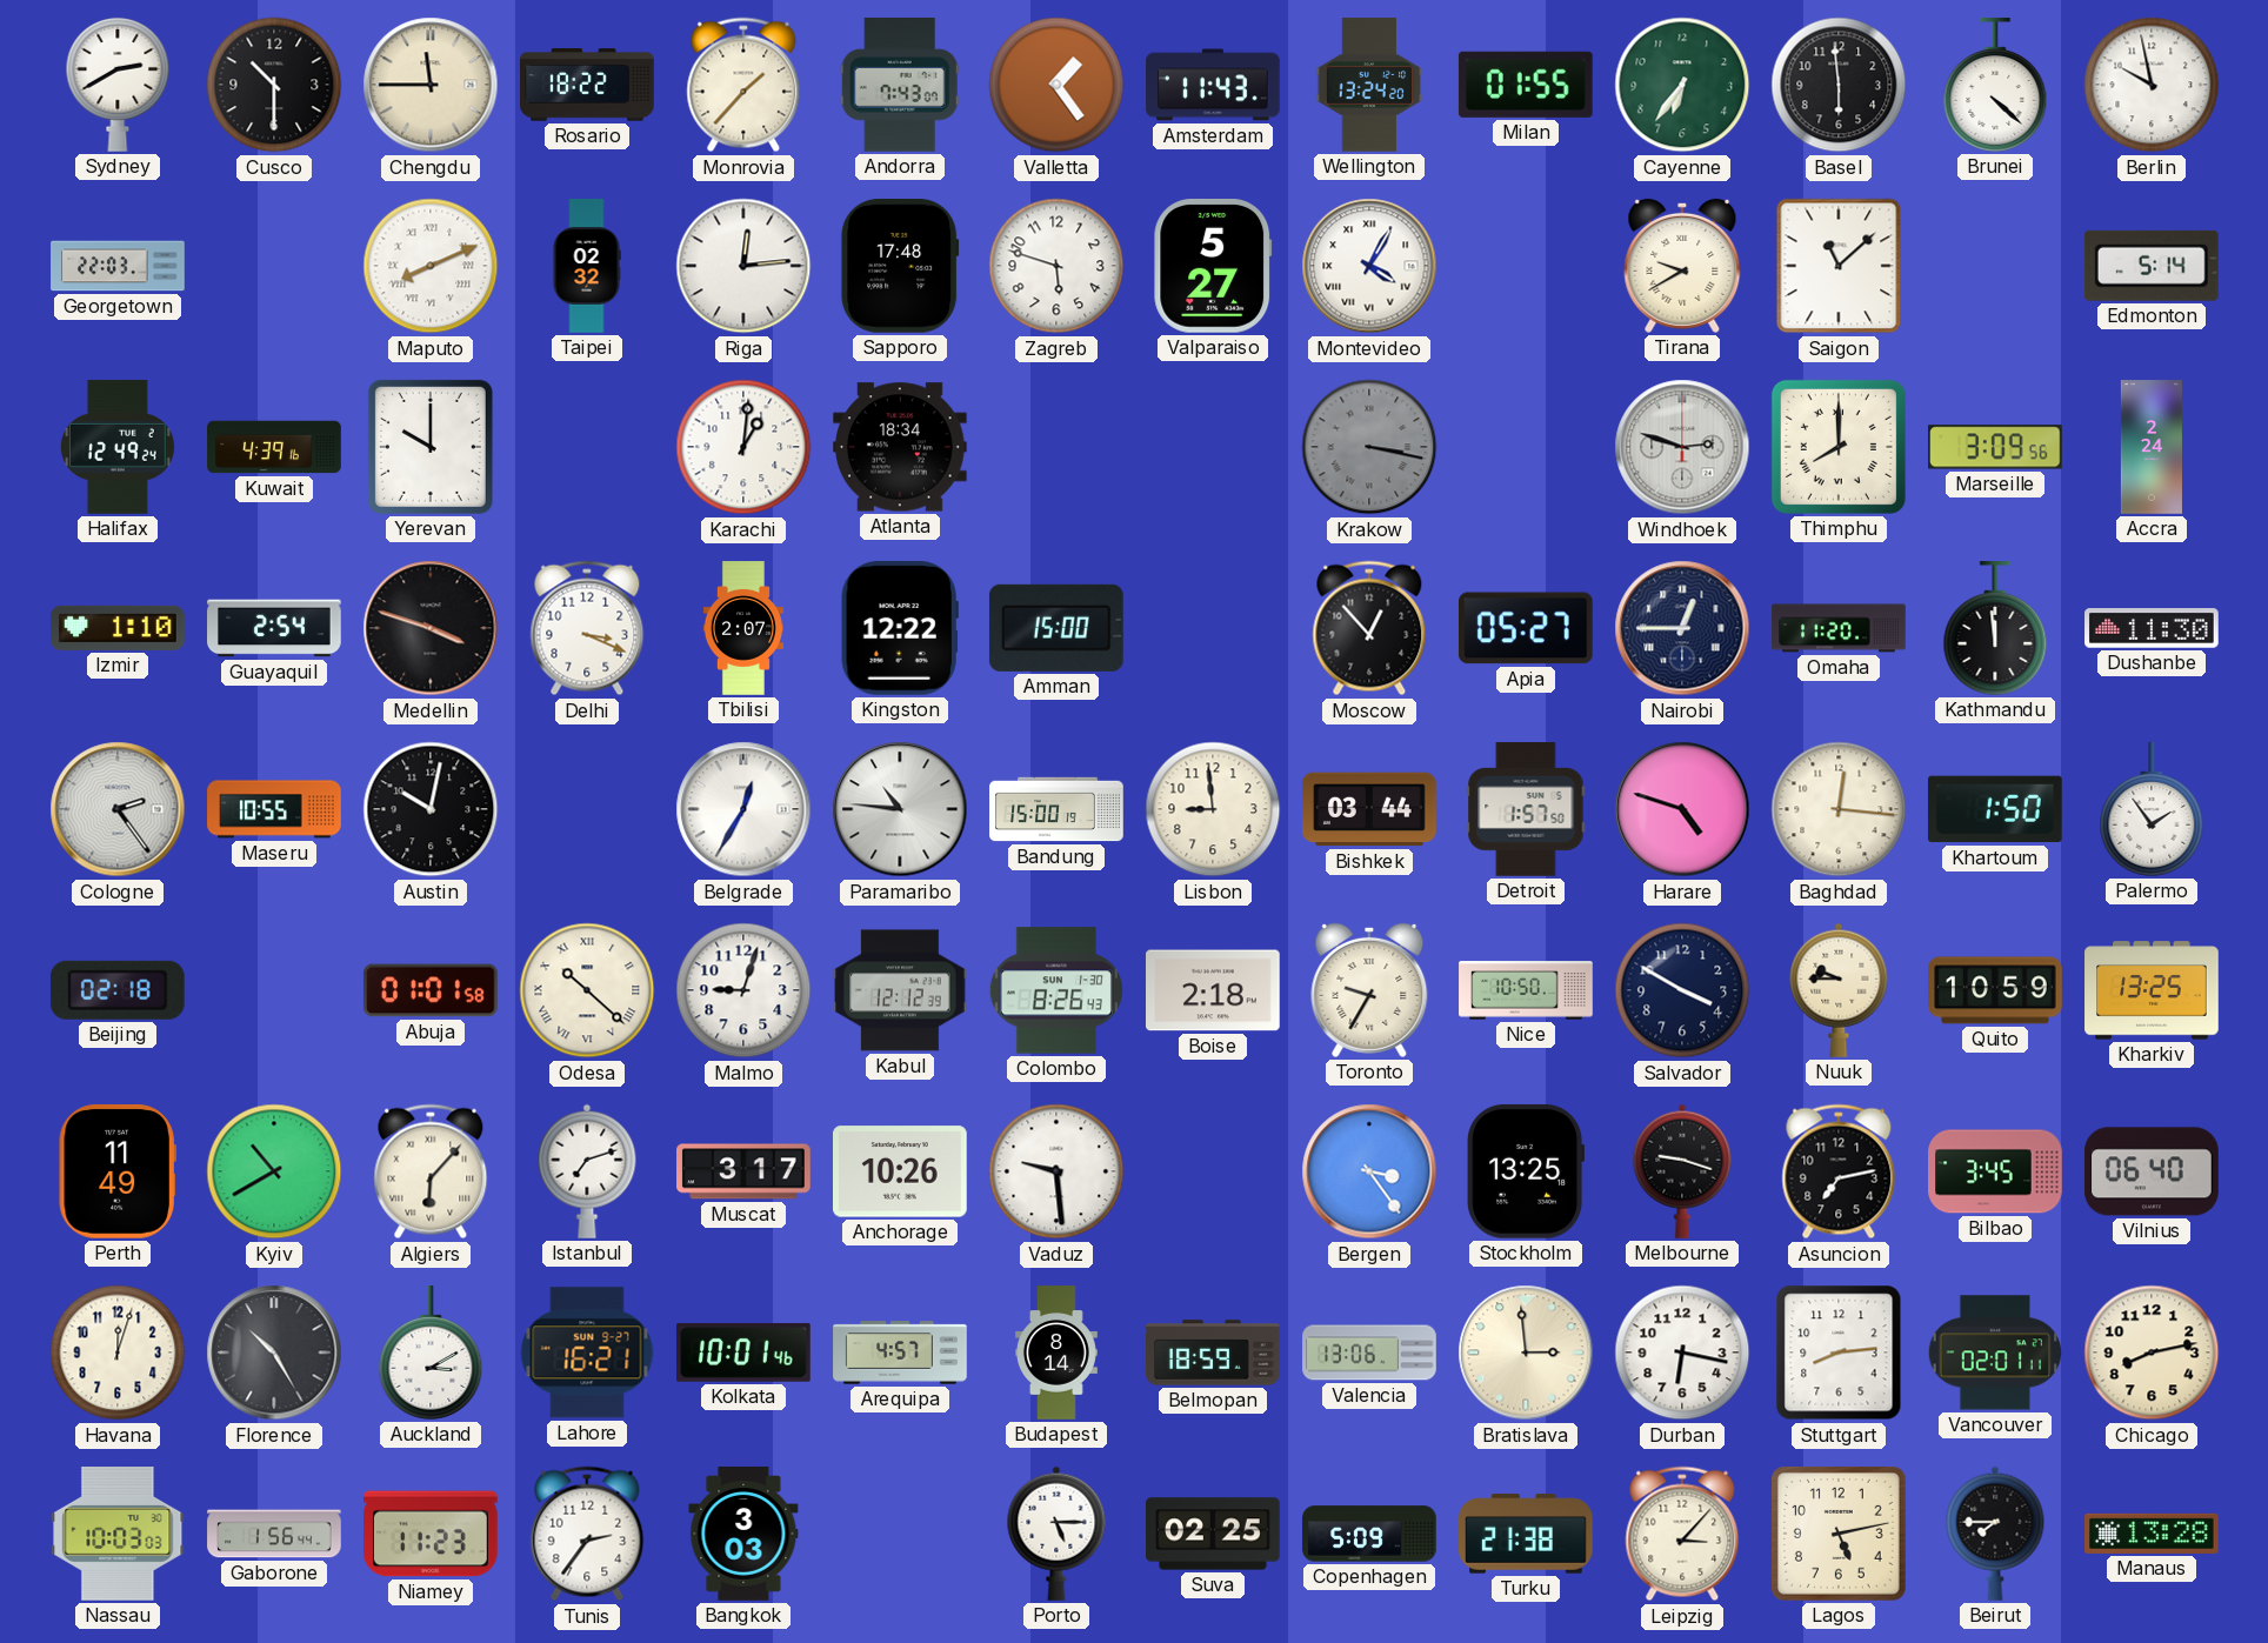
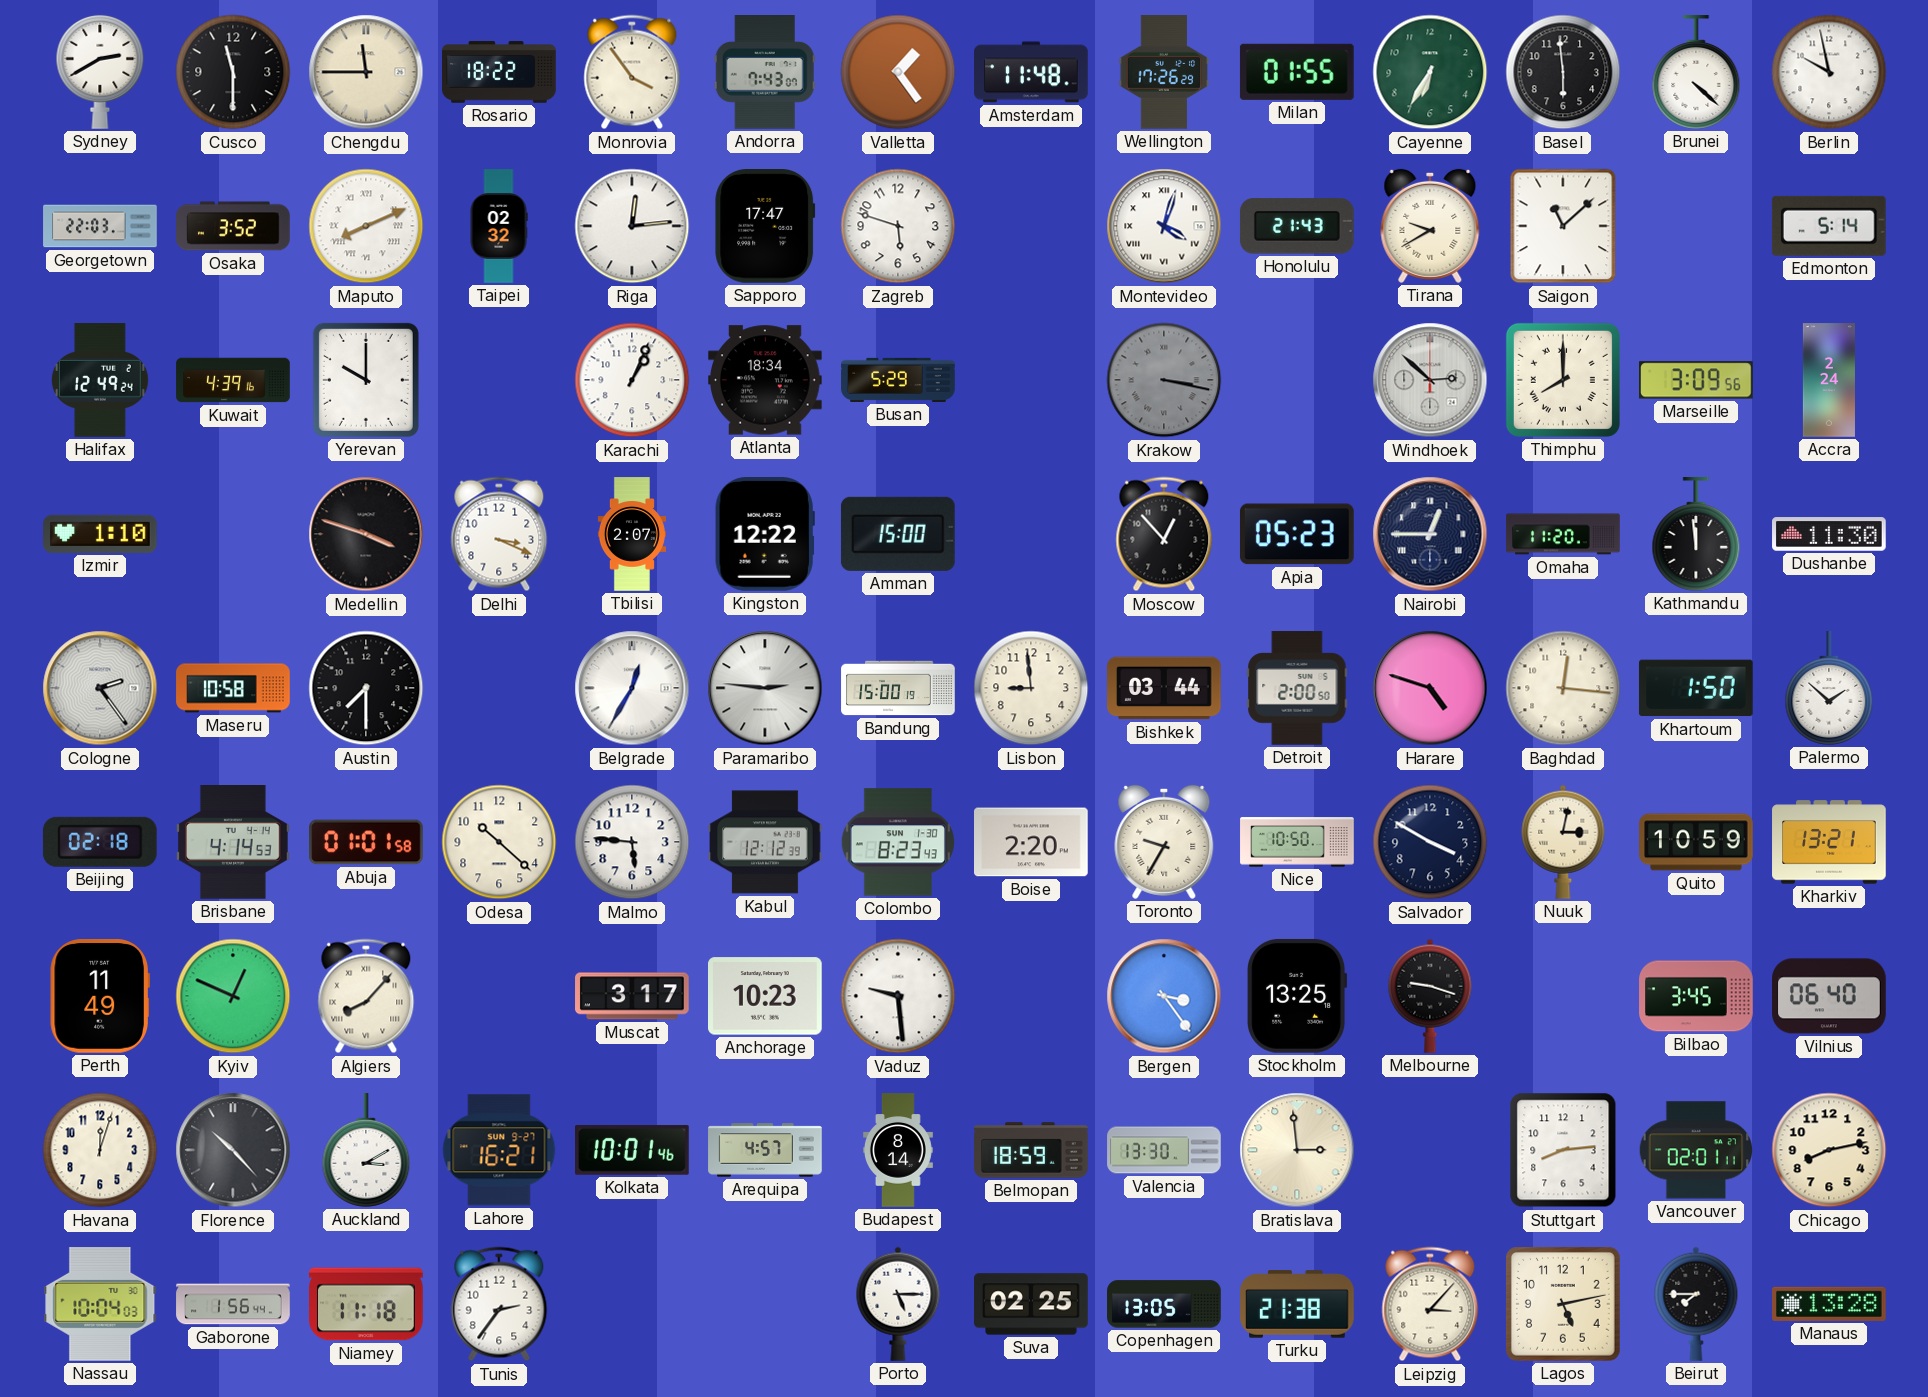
Cusco: 10:30 -> 11:30
Monrovia: 1:37 -> 3:54
Amsterdam: 11:43 -> 11:48
Wellington: 13:24 -> 17:26
Cayenne: 6:36 -> 6:35
Osaka: none -> 3:52
Sapporo: 17:48 -> 17:47
Valparaiso: 5:27 -> none
Montevideo: 4:05 -> 4:03
Honolulu: none -> 21:43
Karachi: 1:01 -> 1:04
Busan: none -> 5:29
Windhoek: 2:48 -> 2:52
Guayaquil: 2:54 -> none
Apia: 05:27 -> 05:23
Maseru: 10:55 -> 10:58
Austin: 10:02 -> 7:30
Paramaribo: 10:46 -> 2:46
Detroit: 1:57 -> 2:00
Palermo: 1:54 -> 1:52
Brisbane: none -> 4:14
Odesa numerals: Roman -> Arabic
Malmo: 9:03 -> 5:46
Colombo: 8:26 -> 8:23
Boise: 2:18 -> 2:20
Nuuk: 9:45 -> 3:02
Kharkiv: 13:25 -> 13:21
Kyiv: 10:40 -> 12:49
Algiers: 6:07 -> 8:07
Istanbul: 7:12 -> none
Anchorage: 10:26 -> 10:23
Asuncion: 7:13 -> none
Florence: 10:25 -> 10:23
Valencia: 13:06 -> 13:30
Durban: 6:17 -> none
Nassau: 10:03 -> 10:04
Niamey: 11:23 -> 11:18
Bangkok: 3:03 -> none
Copenhagen: 5:09 -> 13:05
